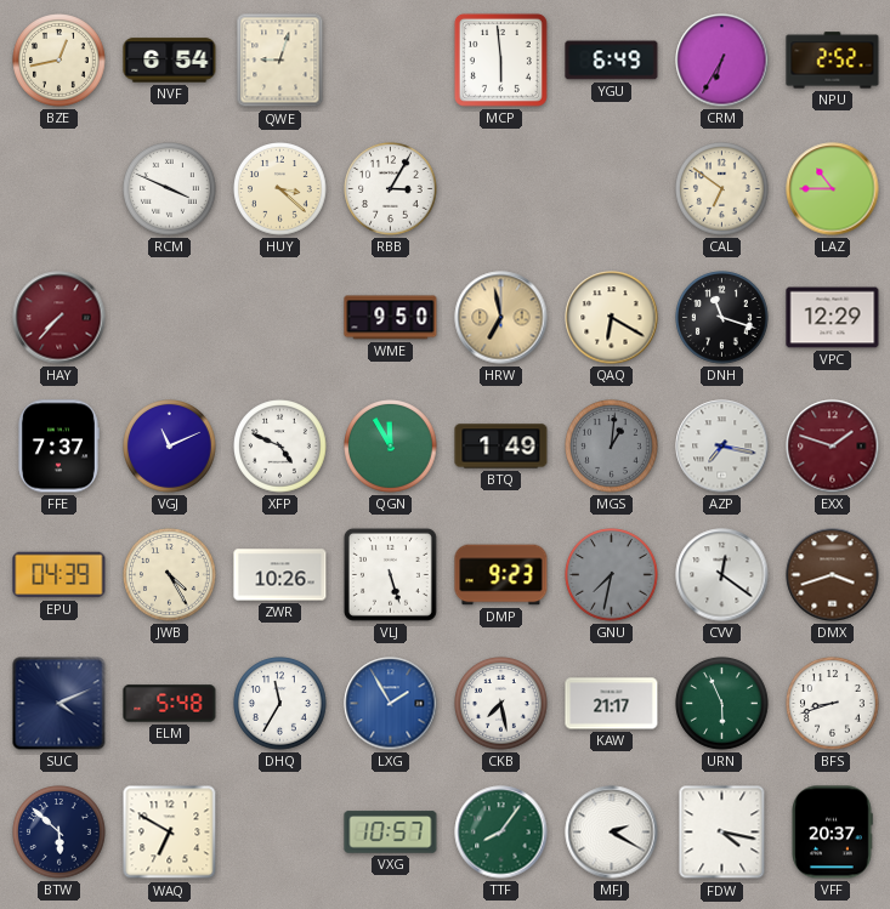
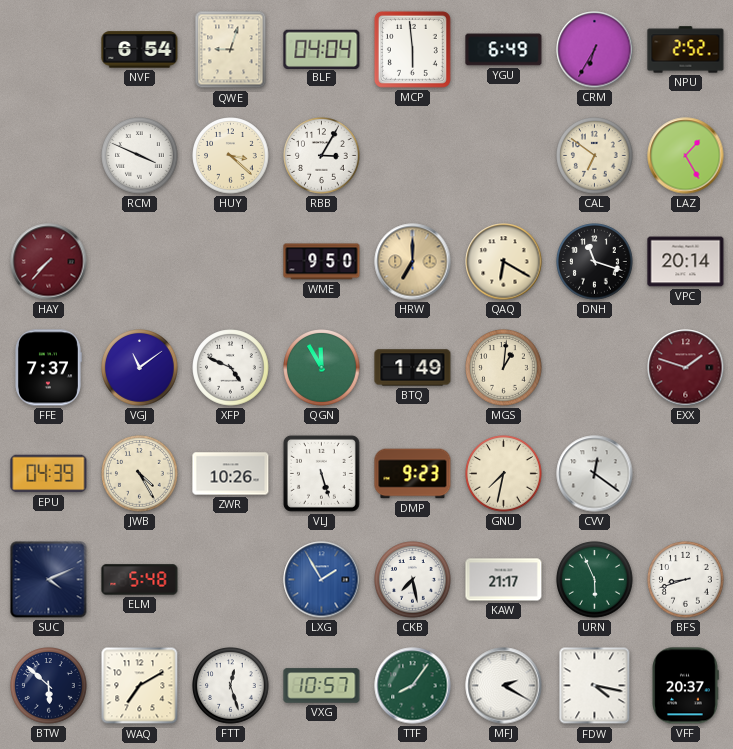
BZE: 12:43 -> none
BLF: none -> 04:04
LAZ: 10:45 -> 1:25
HRW: 6:58 -> 7:00
VPC: 12:29 -> 20:14
VGJ: 11:11 -> 11:09
MGS dial: grey -> cream
AZP: 7:17 -> none
GNU dial: grey -> cream
DMX: 3:42 -> none
DHQ: 11:35 -> none
WAQ: 6:50 -> 7:10
FTT: none -> 12:27
